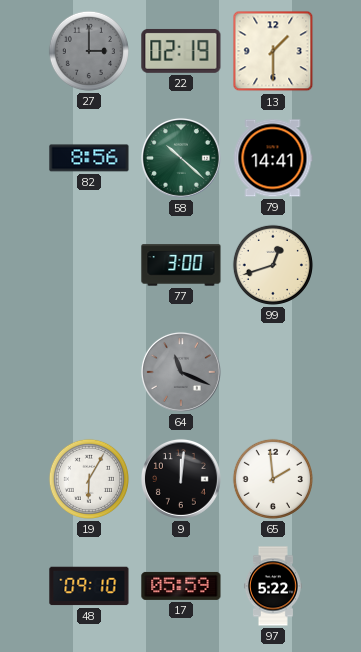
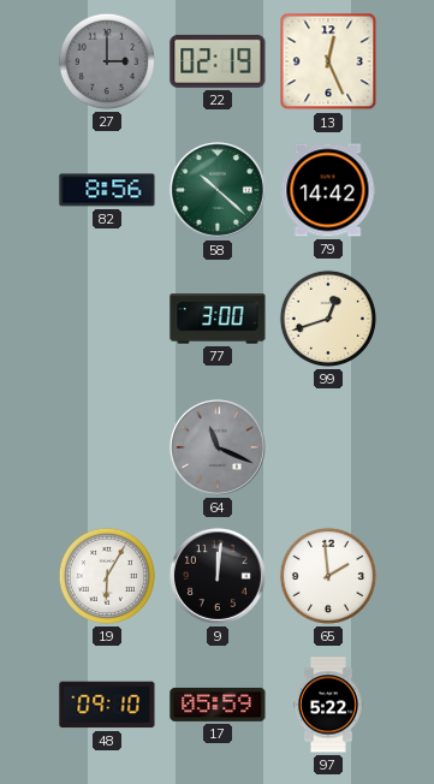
13: 1:30 -> 12:26
79: 14:41 -> 14:42
